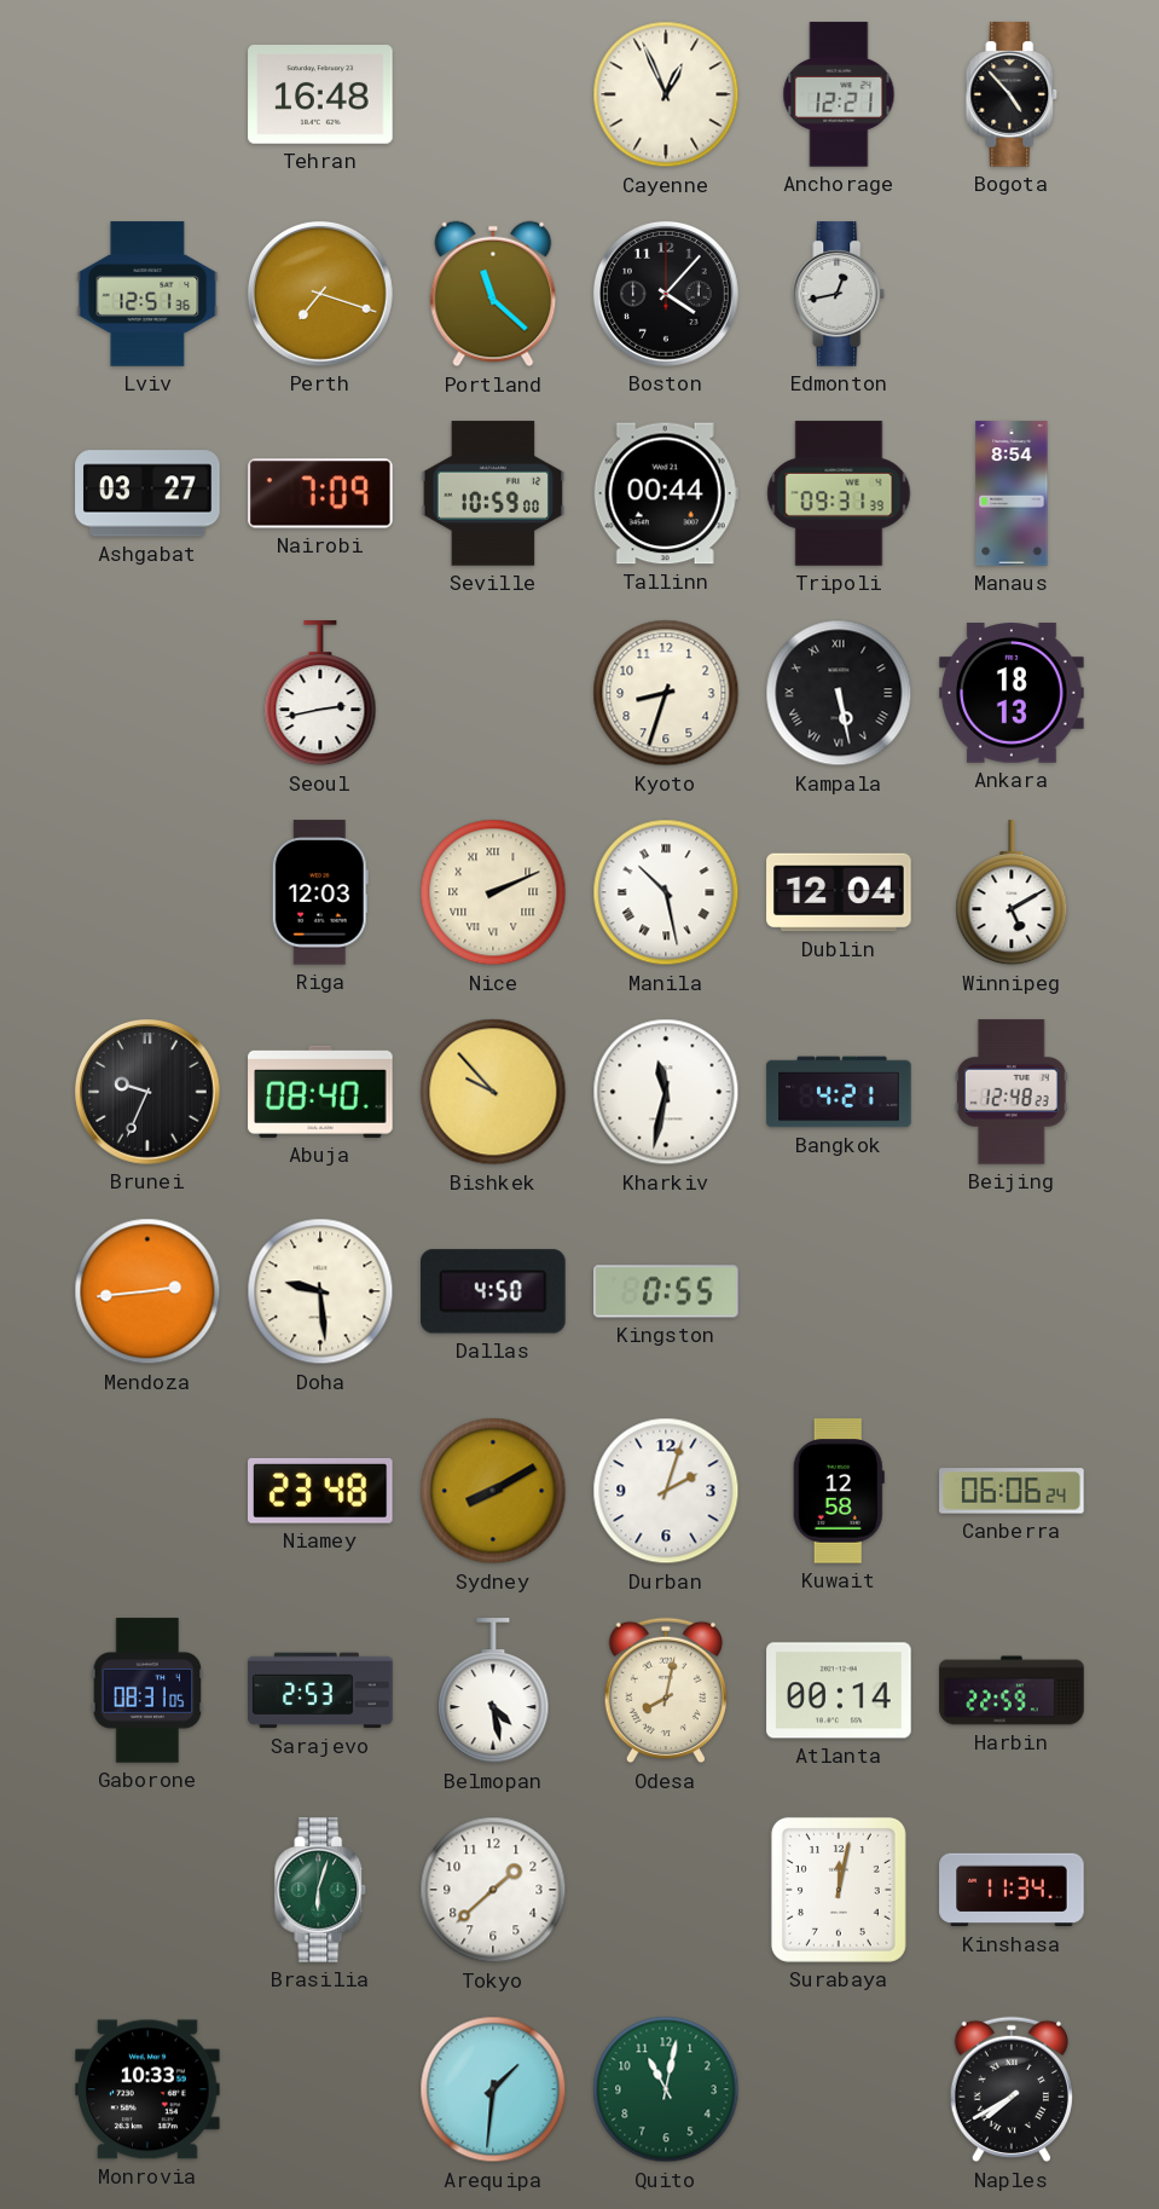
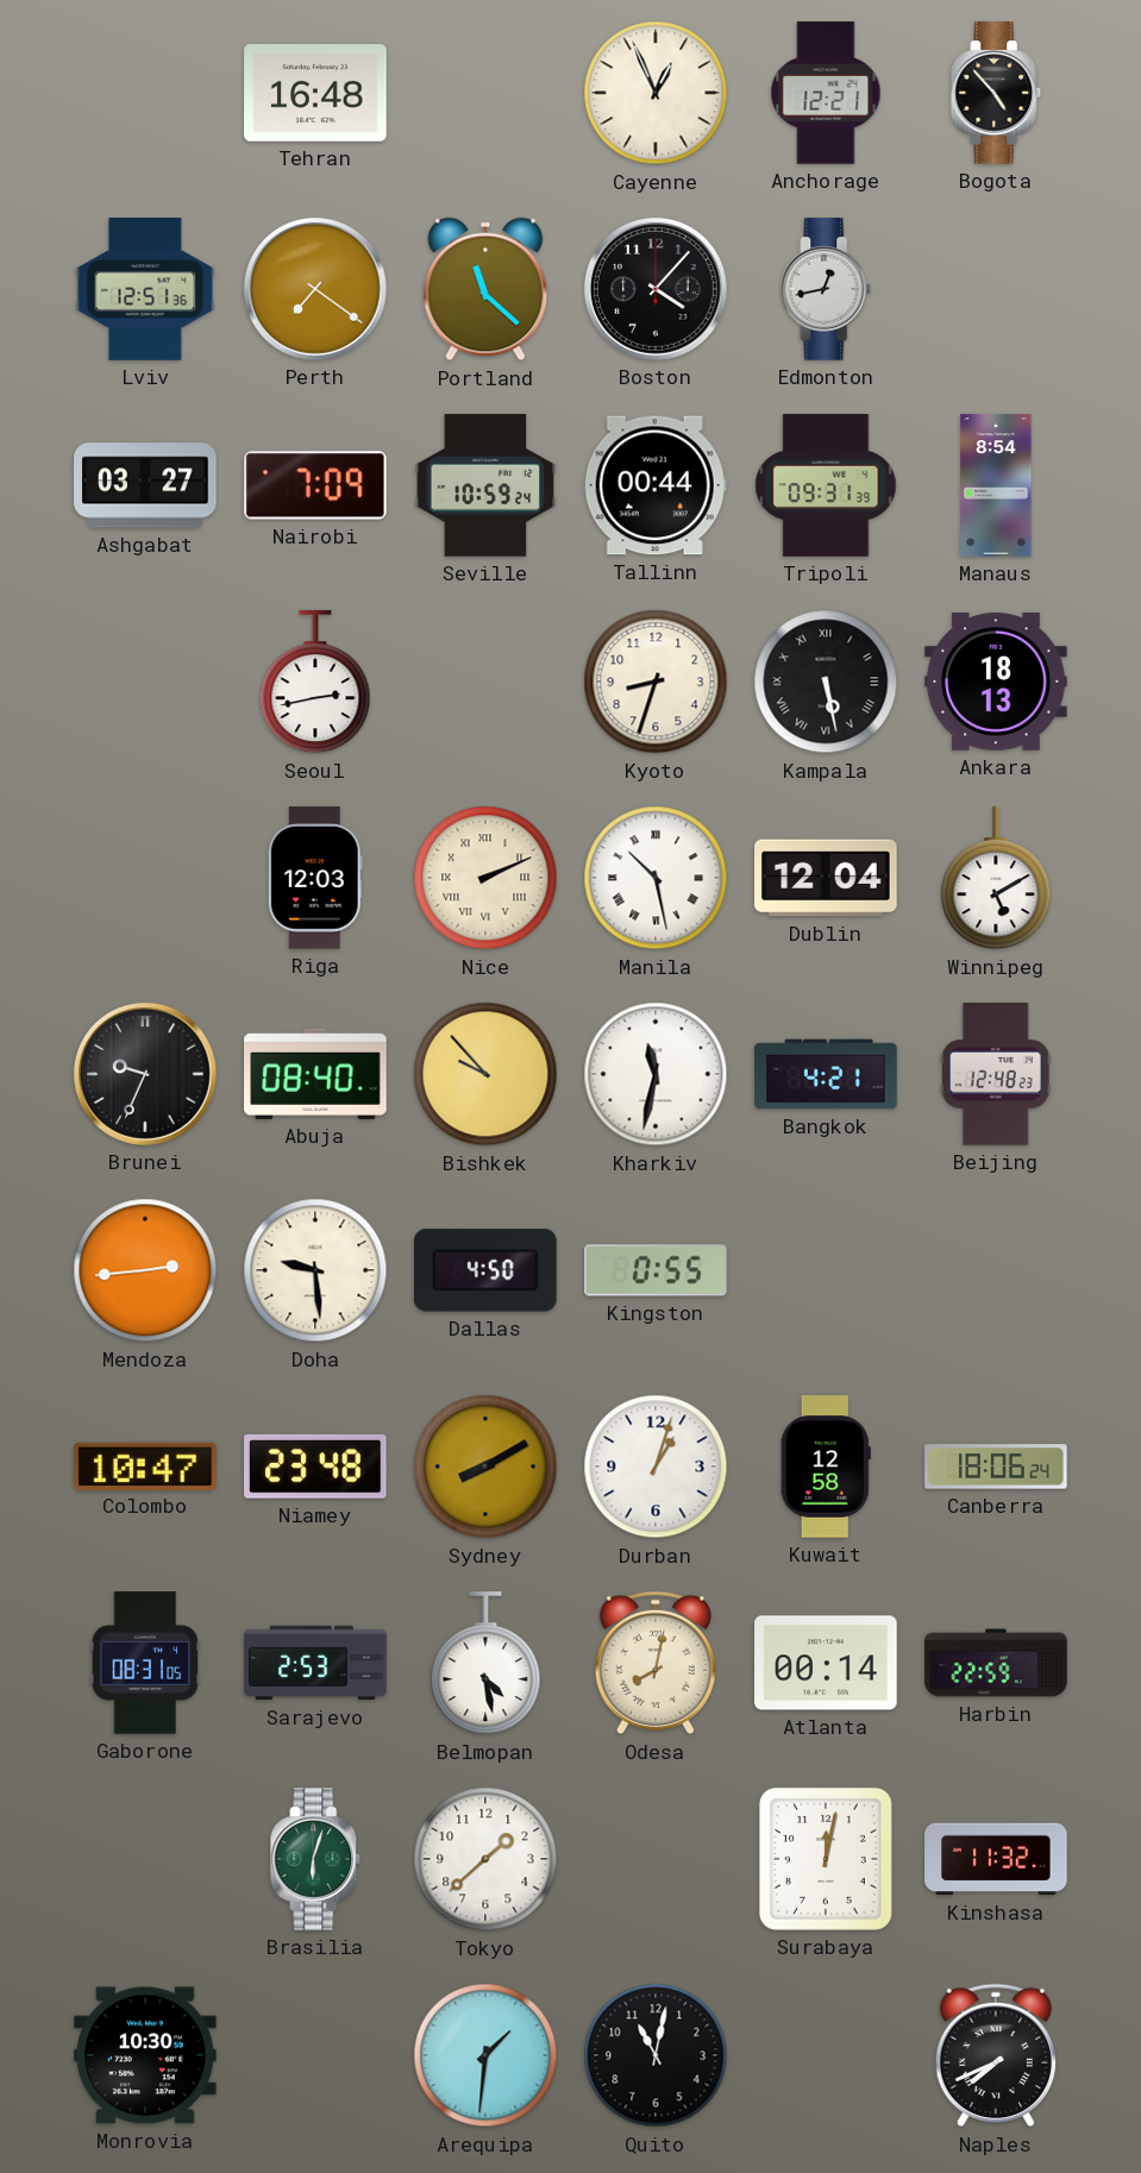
Perth: 7:18 -> 7:21
Seville: 10:59:00 -> 10:59:24
Colombo: none -> 10:47
Durban: 2:03 -> 1:03
Canberra: 06:06 -> 18:06
Kinshasa: 11:34 -> 11:32
Monrovia: 10:33 -> 10:30
Quito dial: green -> black
Naples: 7:40 -> 7:41
